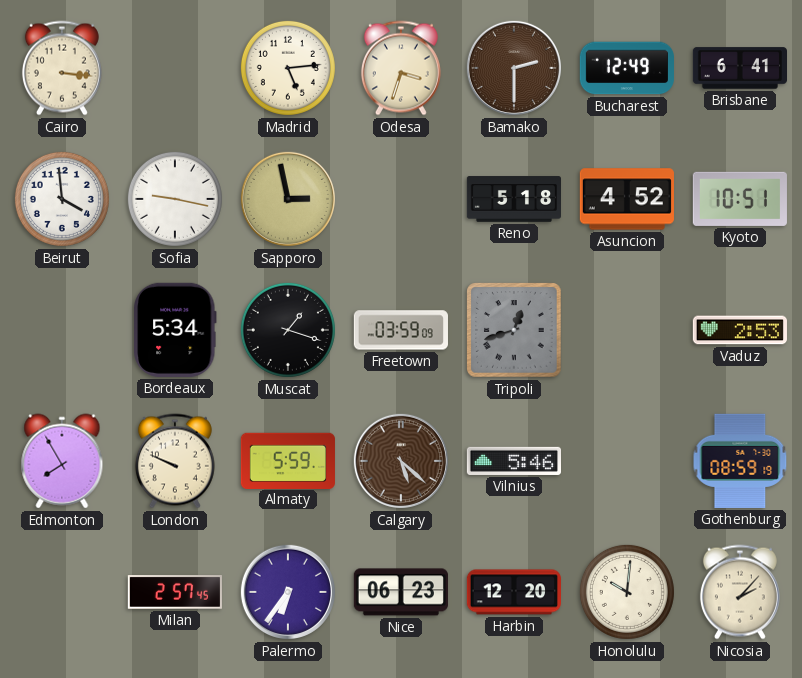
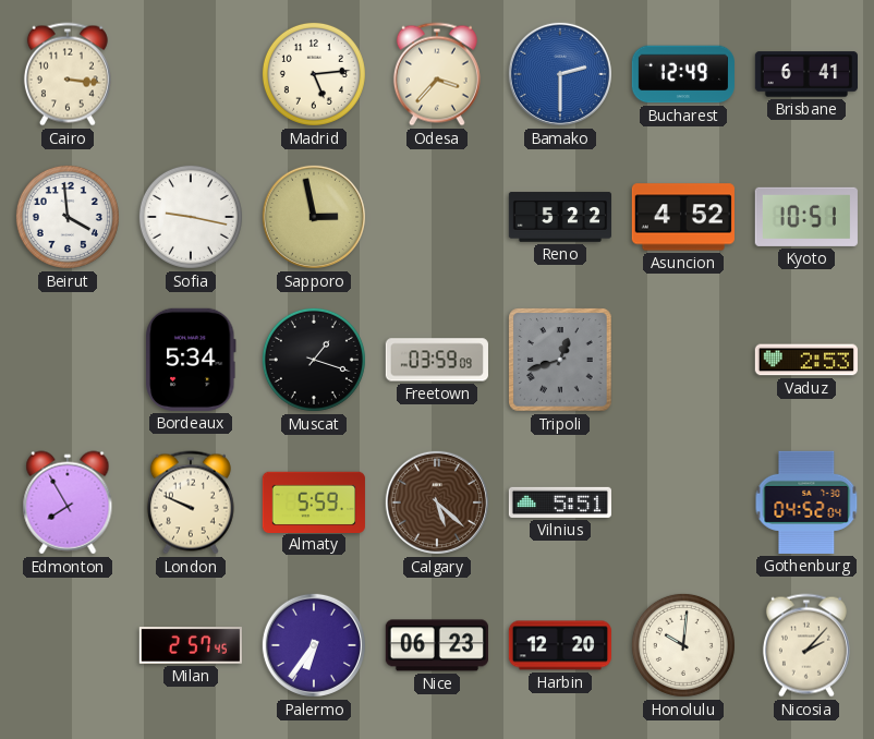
Odesa: 3:33 -> 3:37
Bamako dial: brown -> blue
Reno: 5:18 -> 5:22
Vilnius: 5:46 -> 5:51
Gothenburg: 08:59 -> 04:52
